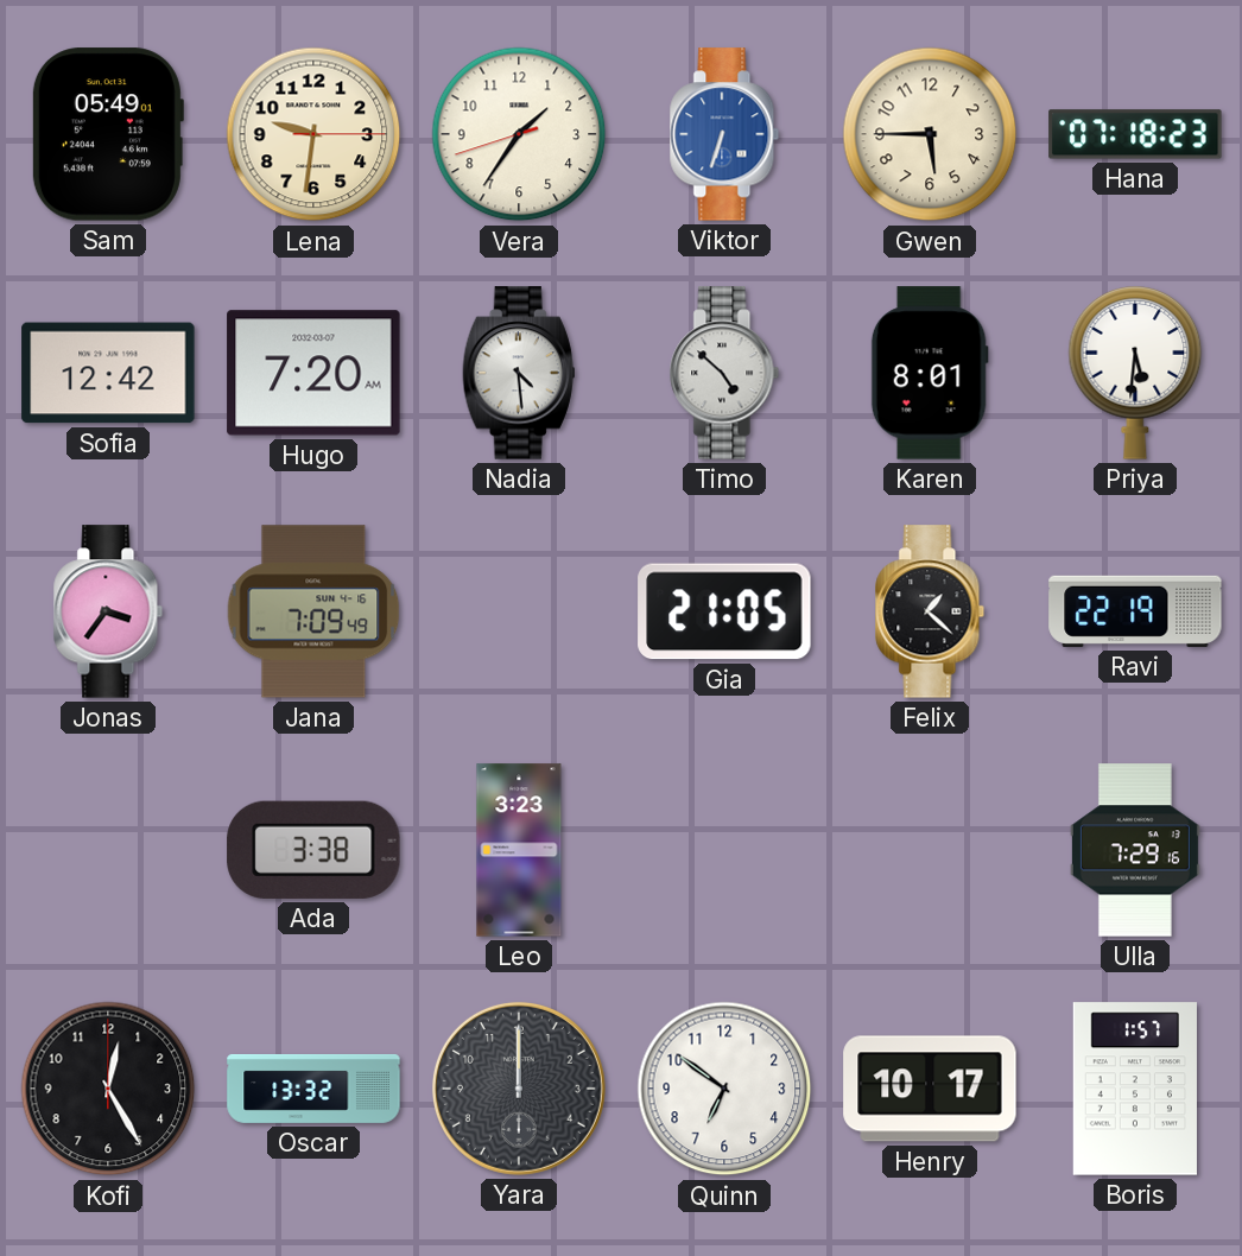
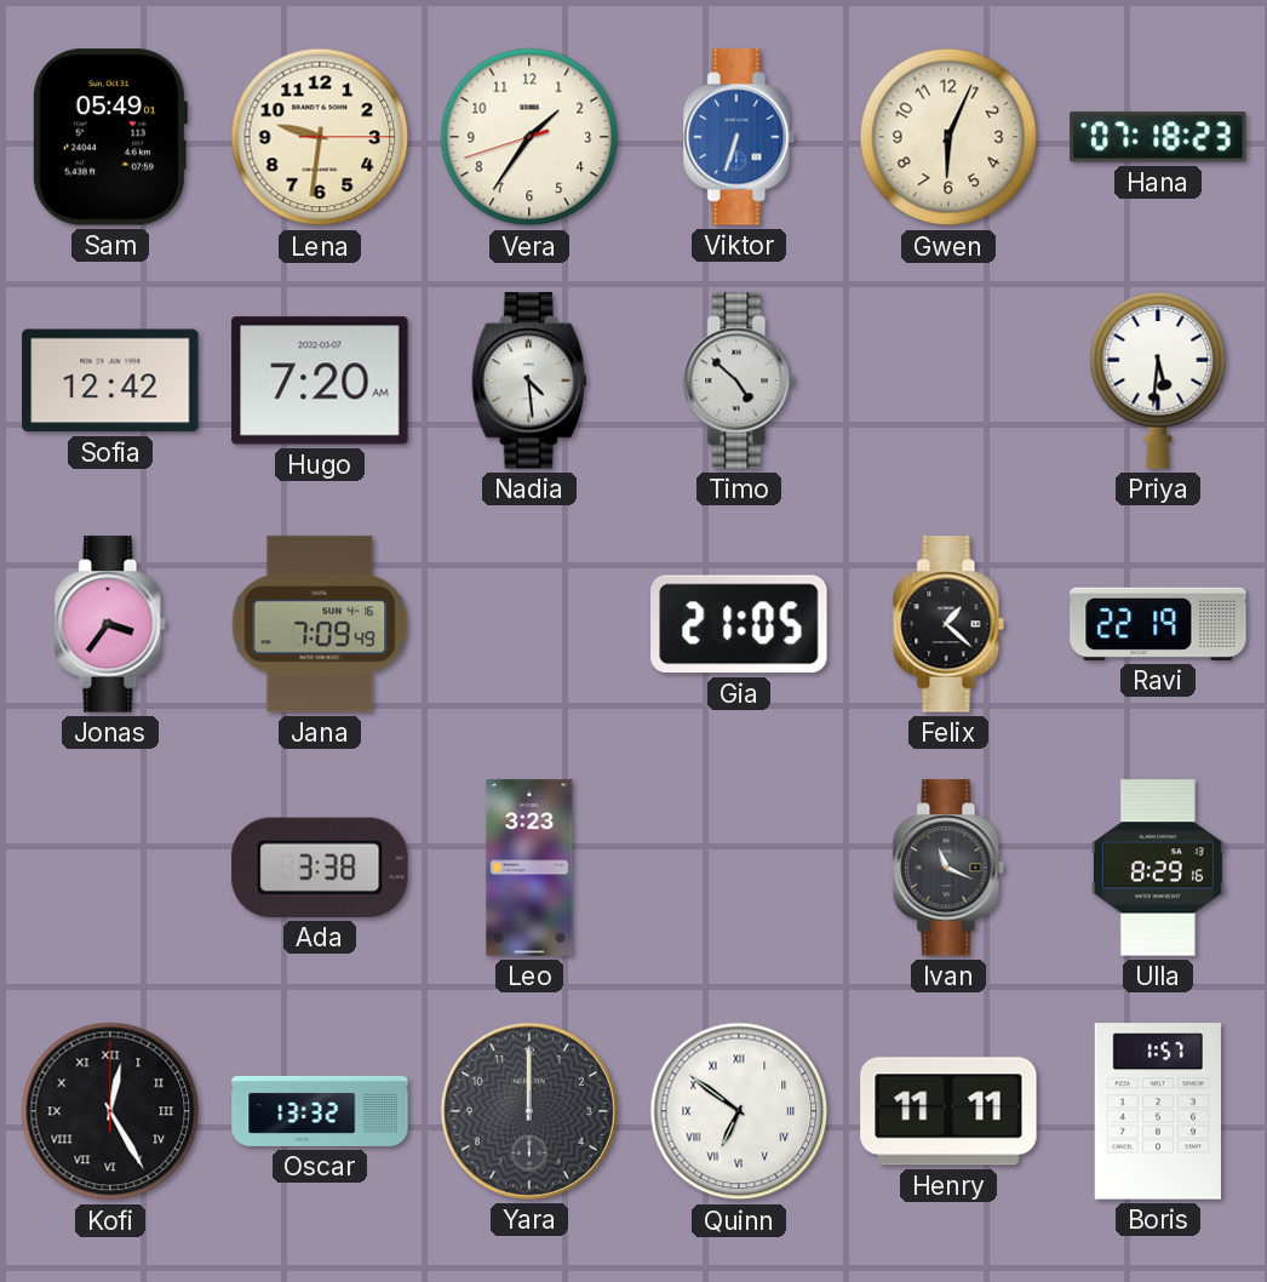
Gwen: 5:45 -> 6:04
Karen: 8:01 -> none
Ivan: none -> 11:19
Ulla: 7:29 -> 8:29
Kofi numerals: Arabic -> Roman
Quinn numerals: Arabic -> Roman
Henry: 10:17 -> 11:11
